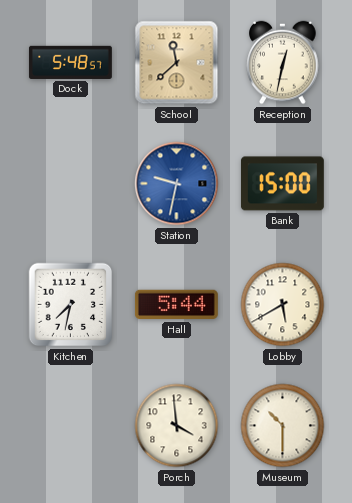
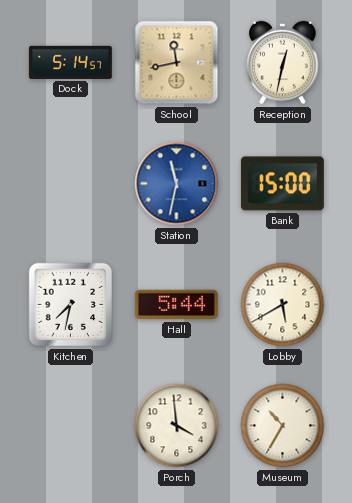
Dock: 5:48 -> 5:14
School: 11:38 -> 11:43
Station: 9:32 -> 11:32
Museum: 10:30 -> 10:35
